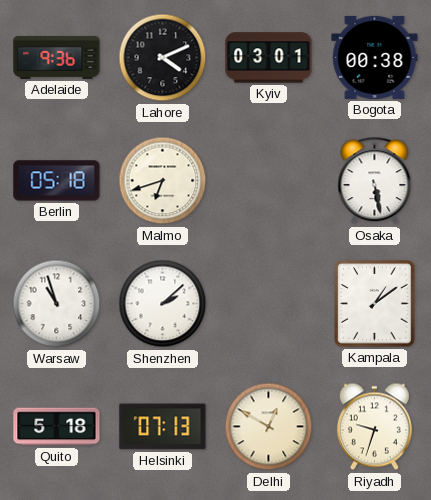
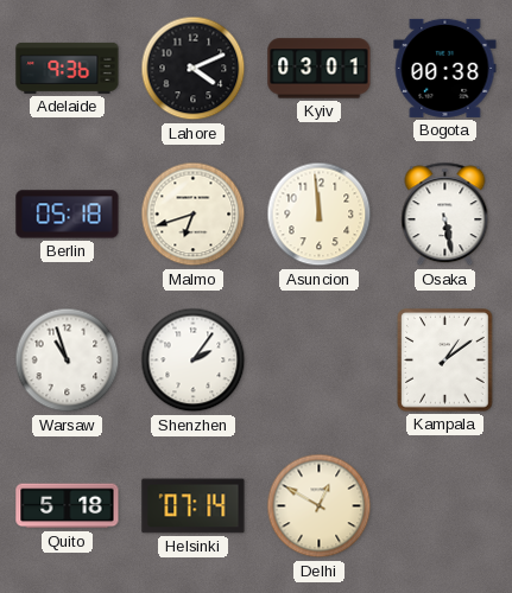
Asuncion: none -> 11:59
Shenzhen: 2:08 -> 2:06
Helsinki: 07:13 -> 07:14
Riyadh: 9:33 -> none
